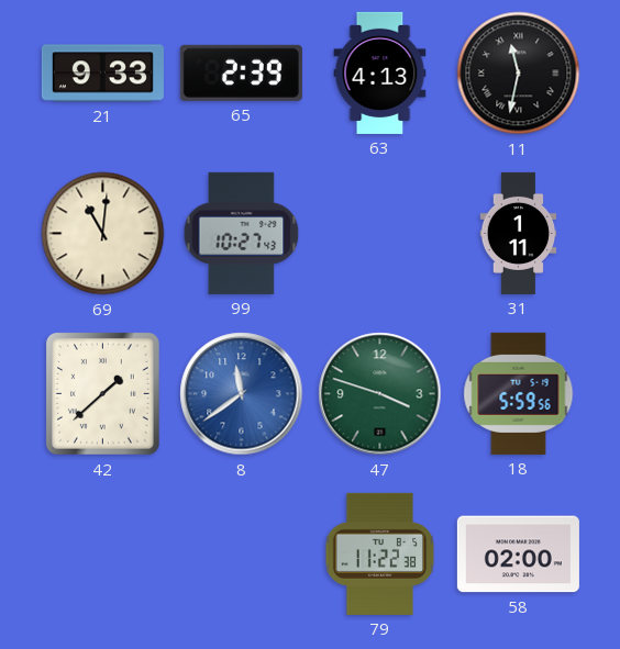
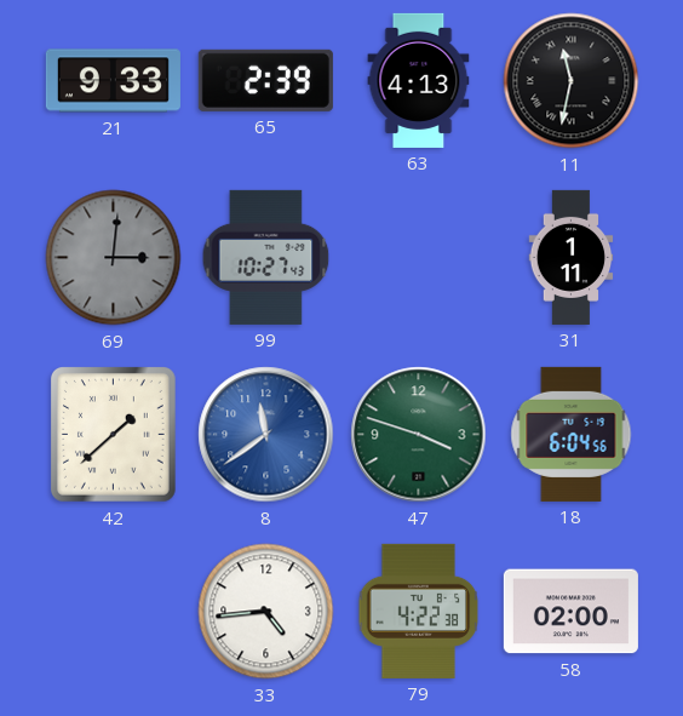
69: 11:01 -> 3:01
69 dial: cream -> grey
18: 5:59 -> 6:04
33: none -> 4:44
79: 11:22 -> 4:22
